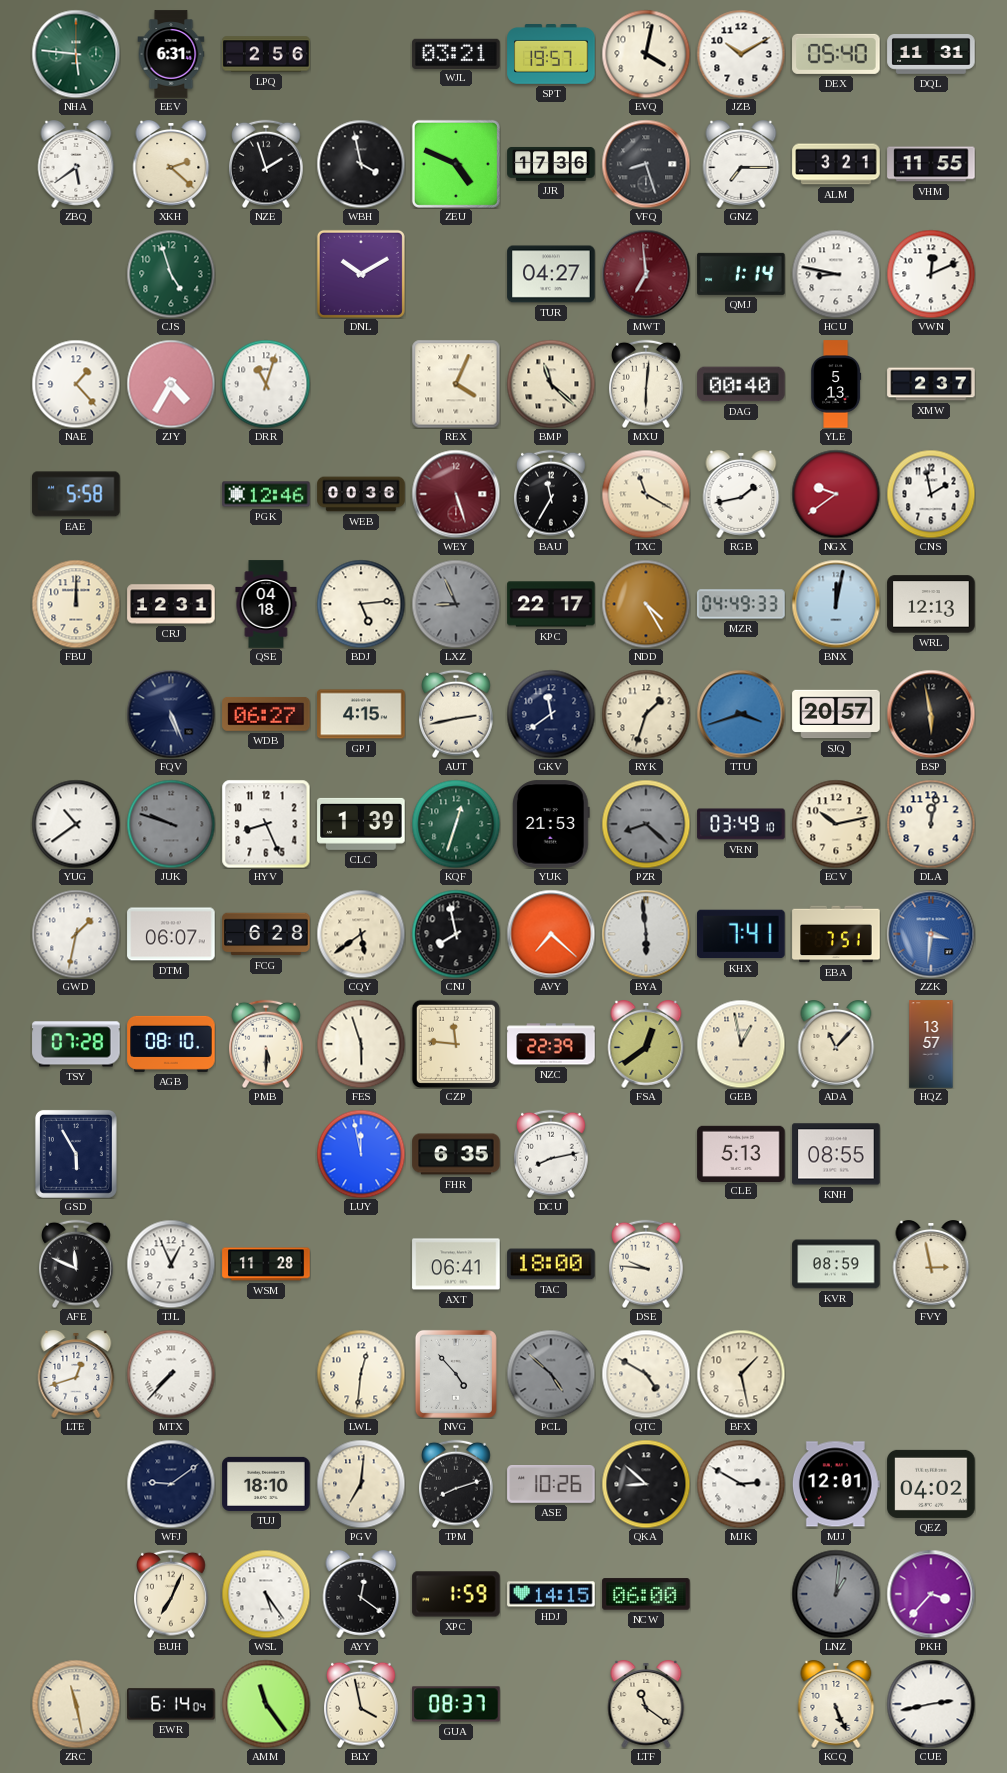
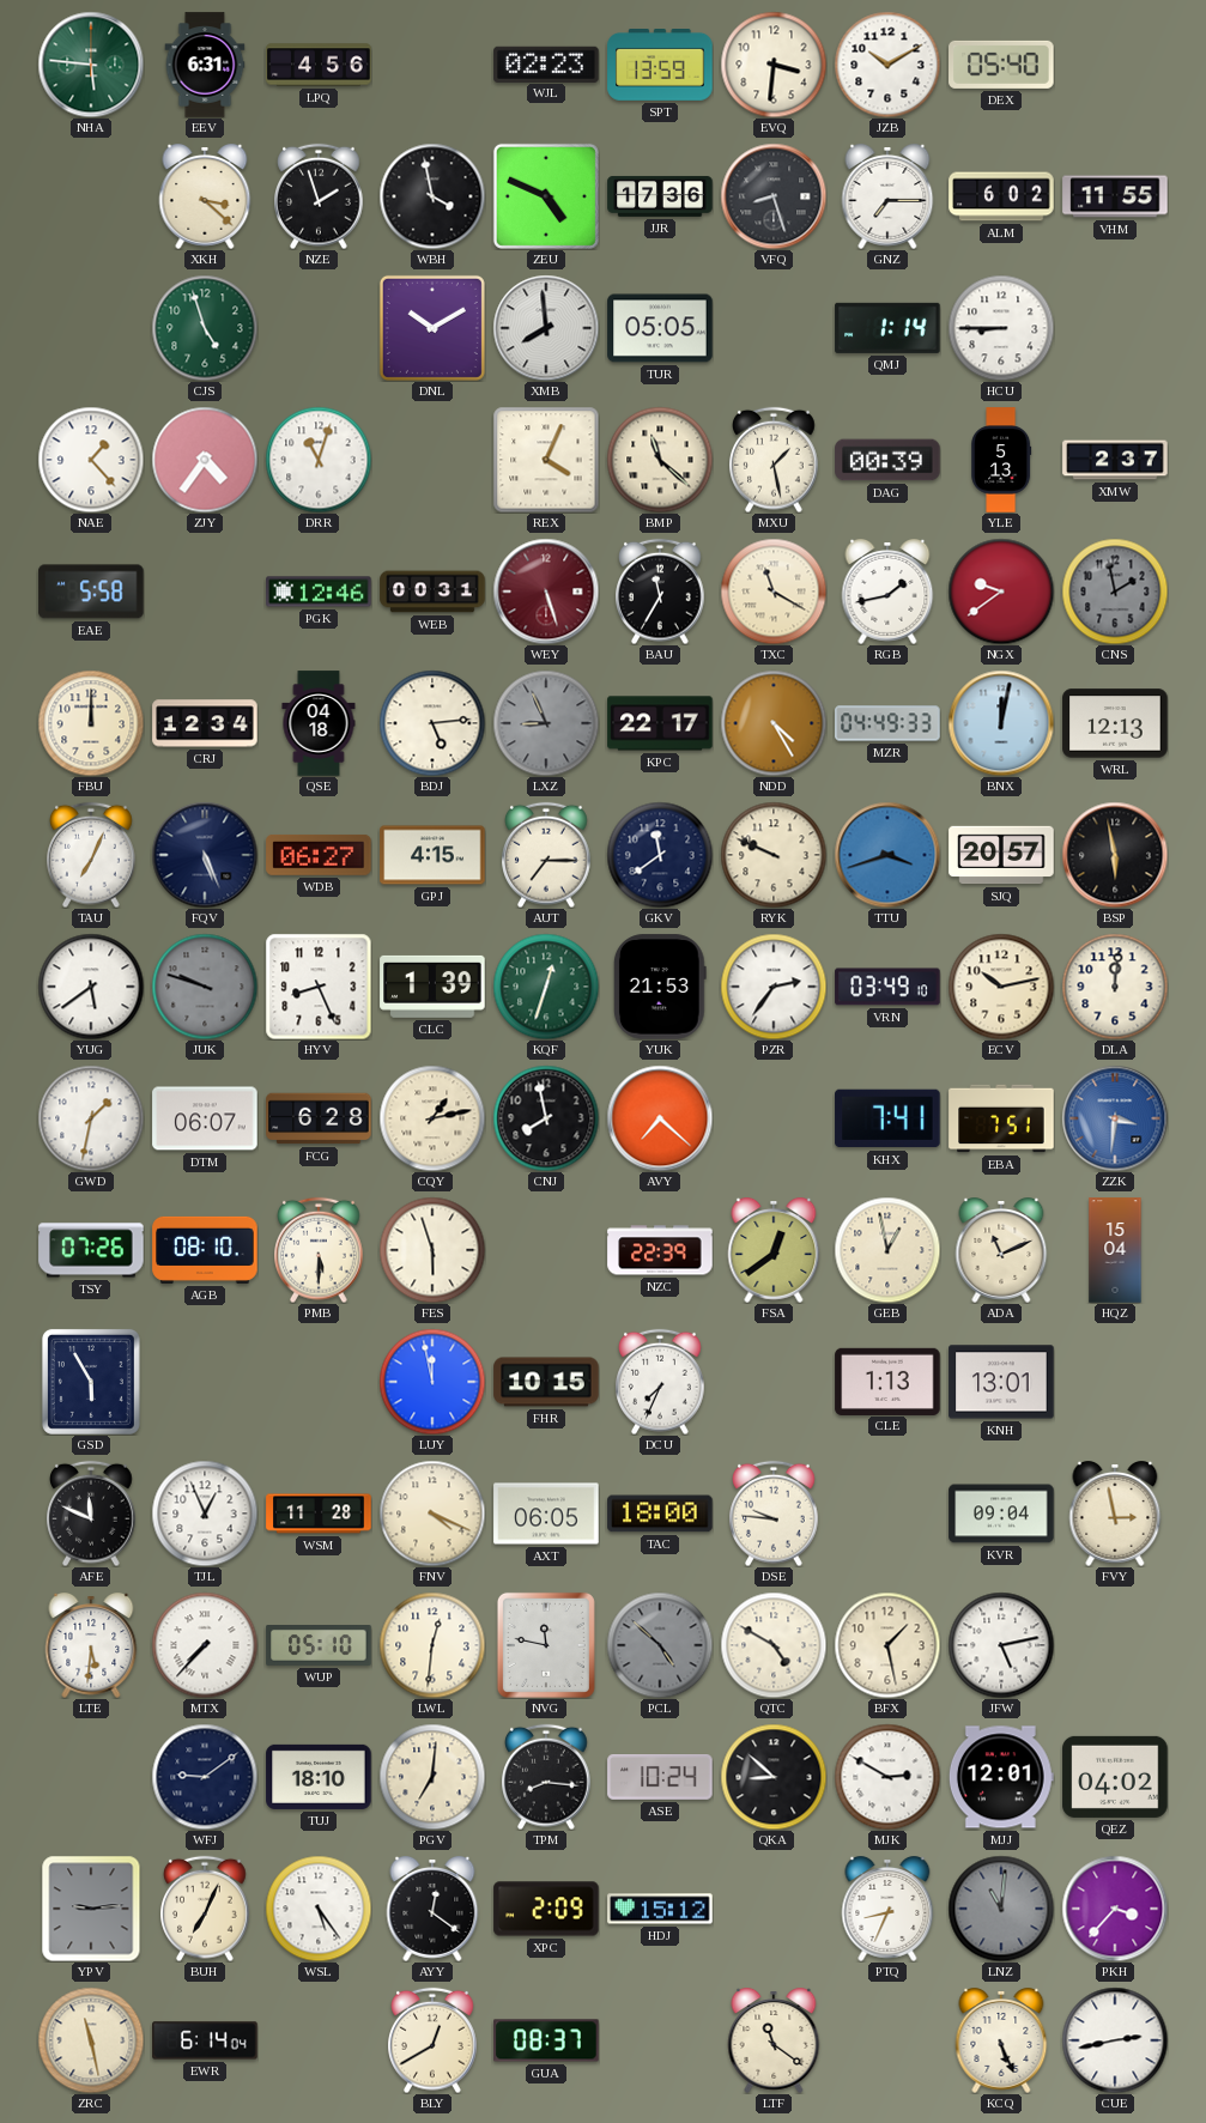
LPQ: 2:56 -> 4:56
WJL: 03:21 -> 02:23
SPT: 19:57 -> 13:59
EVQ: 4:02 -> 3:31
DQL: 11:31 -> none
ZBQ: 5:39 -> none
XKH: 2:22 -> 3:22
ALM: 3:21 -> 6:02
XMB: none -> 7:59
TUR: 04:27 -> 05:05
MWT: 6:59 -> none
HCU: 8:47 -> 8:45
VWN: 12:11 -> none
ZJY: 4:35 -> 4:36
MXU: 6:01 -> 1:28
DAG: 00:40 -> 00:39
WEB: 00:36 -> 00:31
CNS dial: white -> grey
CRJ: 12:31 -> 12:34
TAU: none -> 7:04
AUT: 2:43 -> 7:15
RYK: 1:33 -> 9:49
YUG: 10:39 -> 5:39
PZR: 8:22 -> 2:36
PZR dial: grey -> white
DLA: 12:02 -> 12:01
CQY: 5:39 -> 1:13
BYA: 5:59 -> none
TSY: 07:28 -> 07:26
CZP: 11:46 -> none
ADA: 11:07 -> 11:11
HQZ: 13:57 -> 15:04
FHR: 6:35 -> 10:15
DCU: 8:13 -> 7:34
CLE: 5:13 -> 1:13
KNH: 08:55 -> 13:01
FNV: none -> 4:19
AXT: 06:41 -> 06:05
KVR: 08:59 -> 09:04
LTE: 12:42 -> 5:31
WUP: none -> 05:10
NVG: 4:53 -> 11:47
JFW: none -> 5:13
TPM: 8:12 -> 8:16
ASE: 10:26 -> 10:24
YPV: none -> 9:14
XPC: 1:59 -> 2:09
HDJ: 14:15 -> 15:12
NCW: 06:00 -> none
PTQ: none -> 8:34
LNZ: 1:01 -> 11:01
AMM: 11:24 -> none
BLY: 3:58 -> 12:40
